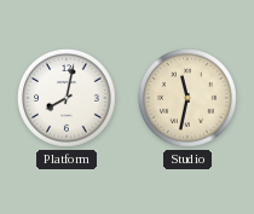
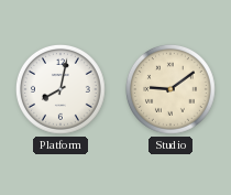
Studio: 11:32 -> 9:09
